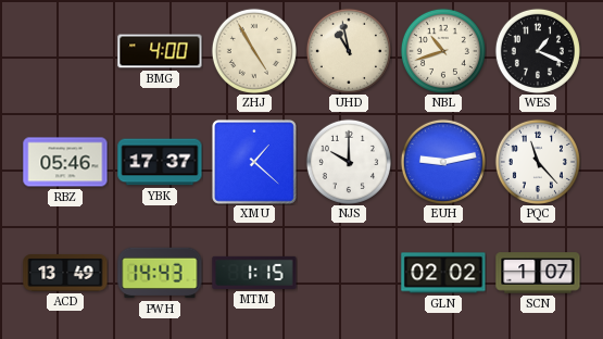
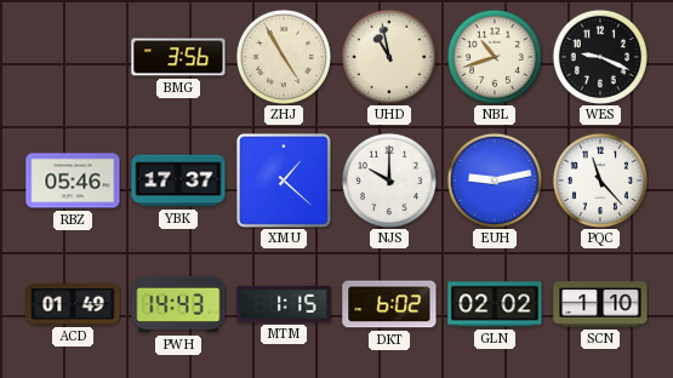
BMG: 4:00 -> 3:56
WES: 1:19 -> 9:19
ACD: 13:49 -> 01:49
DKT: none -> 6:02
SCN: 1:07 -> 1:10
